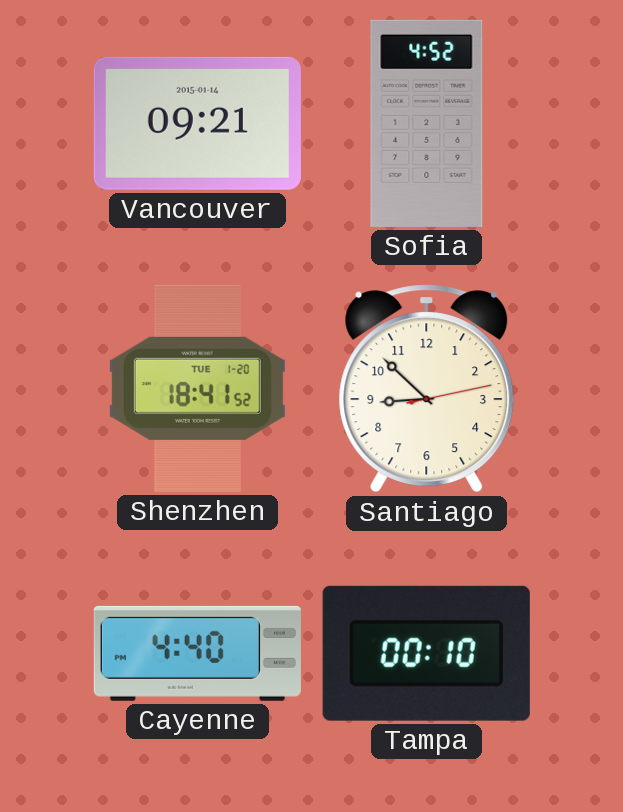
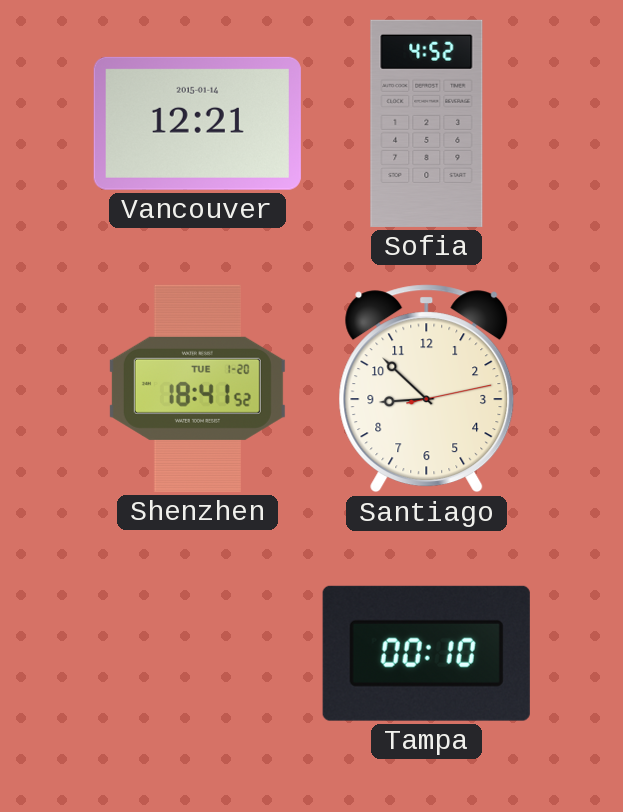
Vancouver: 09:21 -> 12:21
Cayenne: 4:40 -> none
